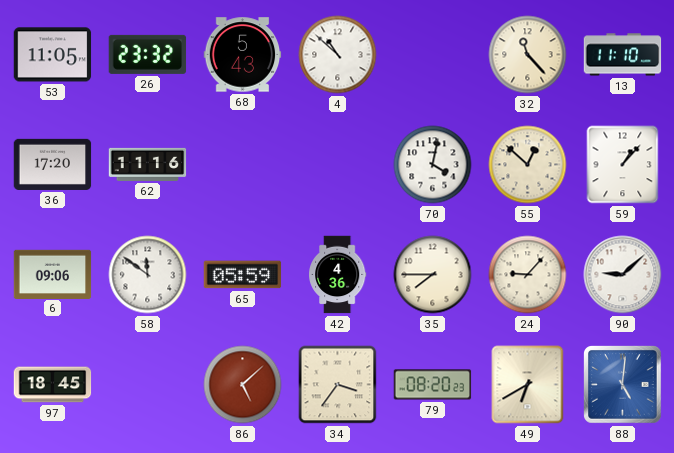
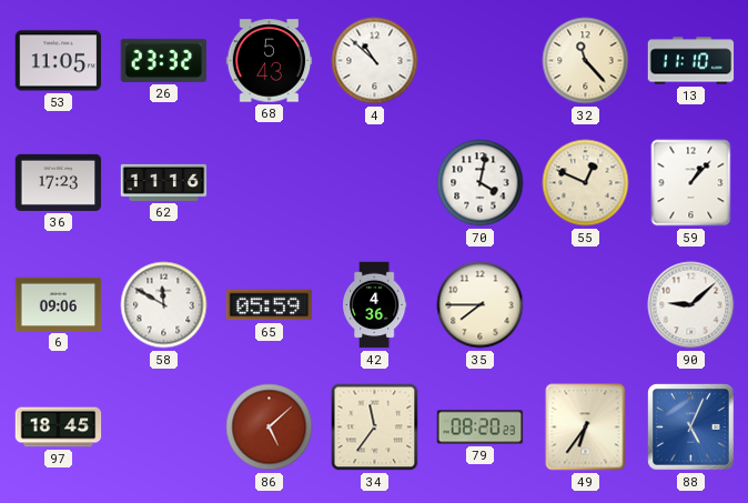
36: 17:20 -> 17:23
55: 12:52 -> 12:49
58: 11:51 -> 11:50
24: 9:07 -> none
34: 3:36 -> 11:36
49: 6:40 -> 6:36
88: 5:01 -> 5:04
